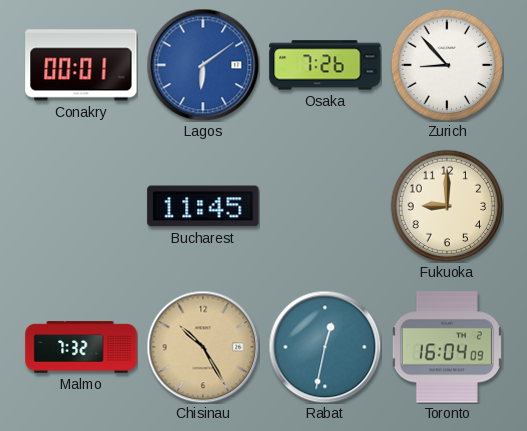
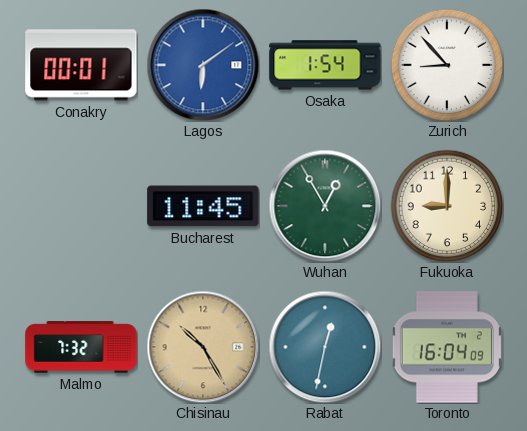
Osaka: 7:26 -> 1:54
Wuhan: none -> 12:55
